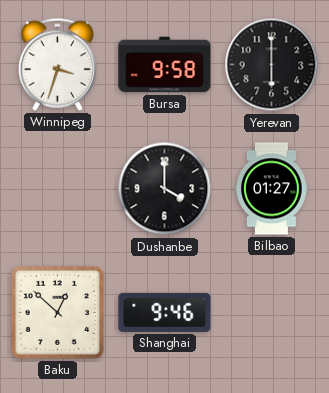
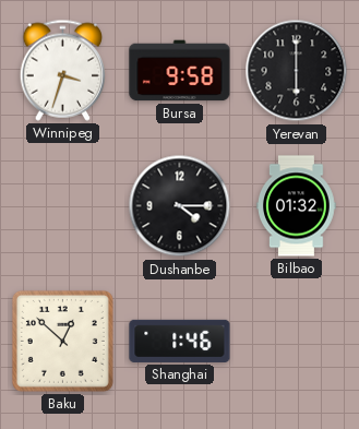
Dushanbe: 4:00 -> 4:15
Bilbao: 01:27 -> 01:32
Shanghai: 9:46 -> 1:46
